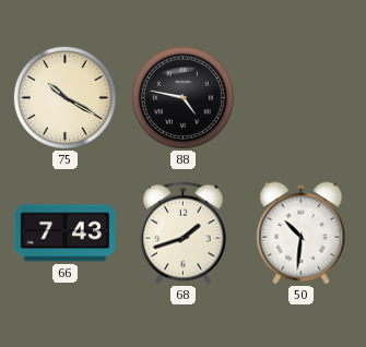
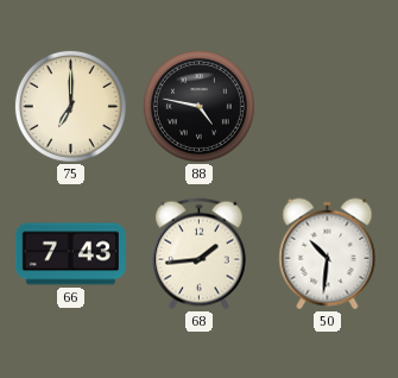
75: 10:20 -> 7:00
68: 1:42 -> 1:44
